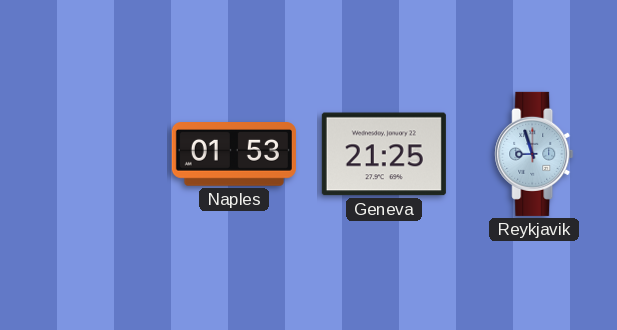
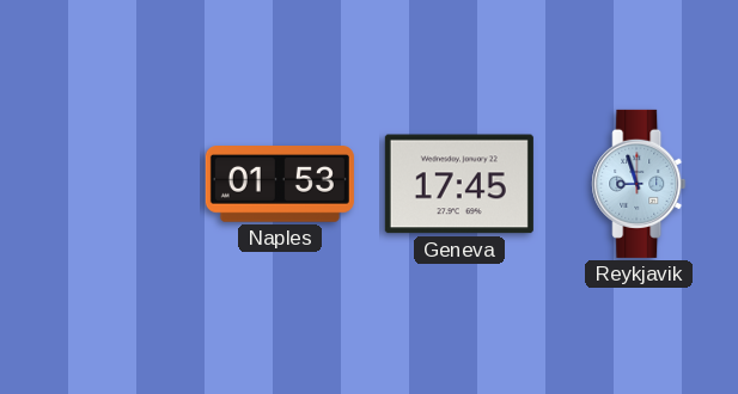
Geneva: 21:25 -> 17:45
